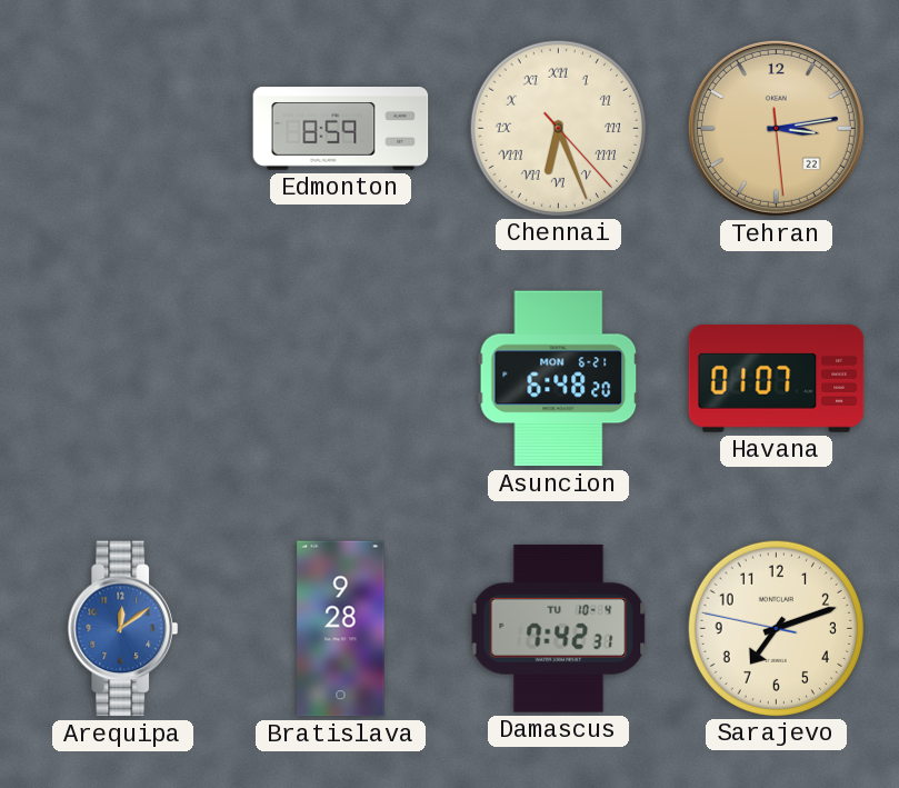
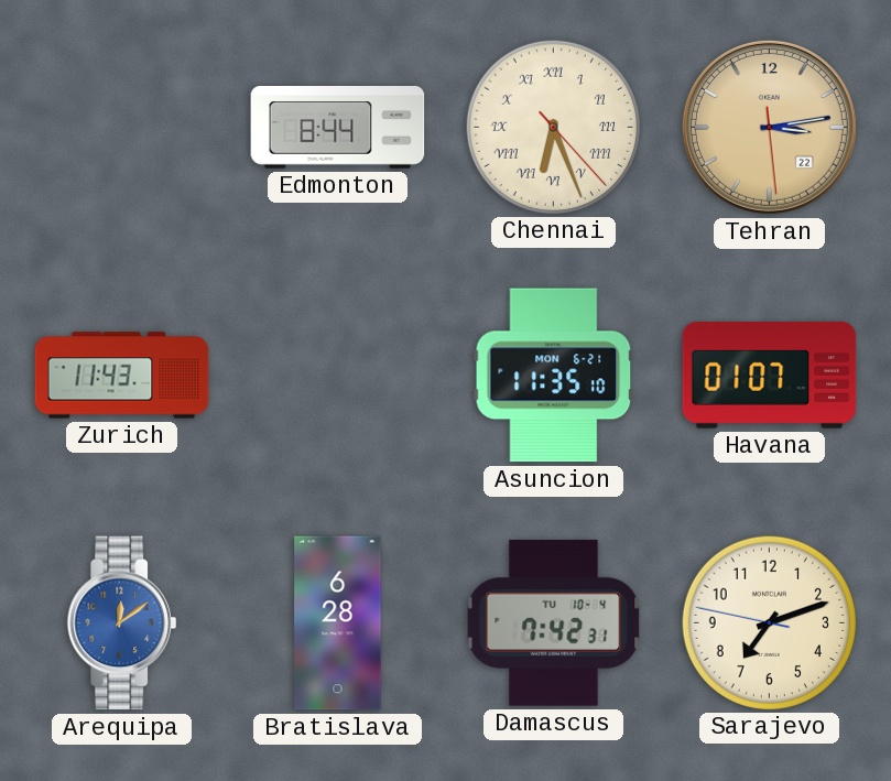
Edmonton: 8:59 -> 8:44
Zurich: none -> 11:43
Asuncion: 6:48 -> 11:35
Bratislava: 9:28 -> 6:28
